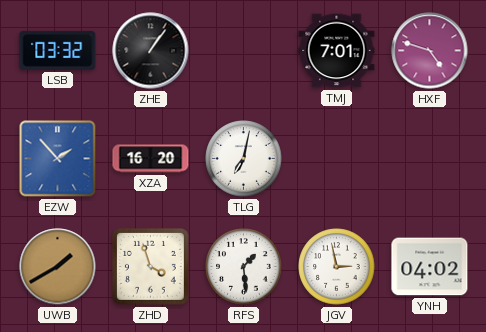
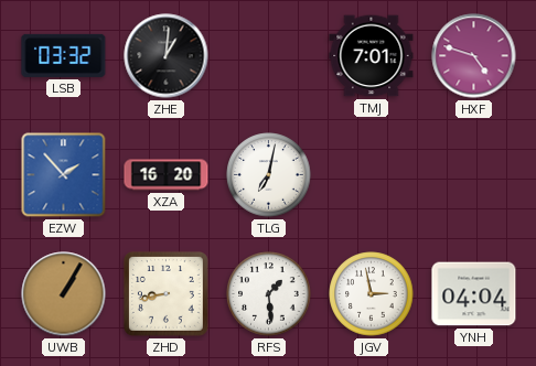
ZHE: 1:06 -> 1:01
UWB: 1:40 -> 1:05
ZHD: 3:57 -> 8:43
YNH: 04:02 -> 04:04
